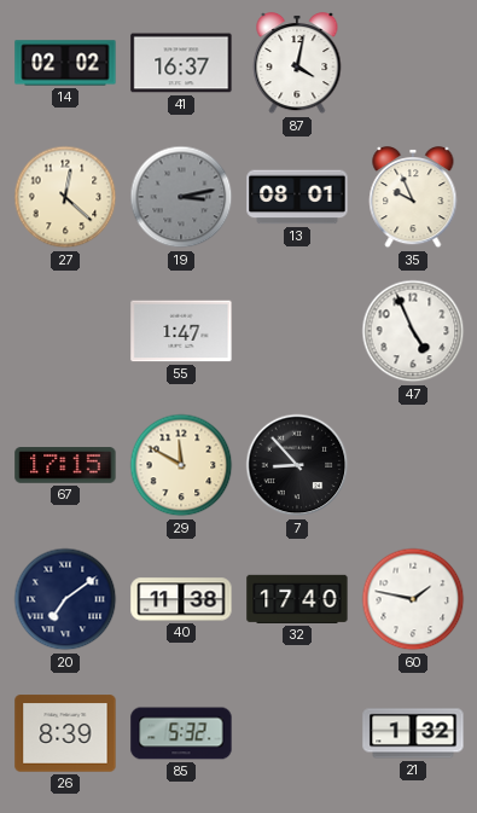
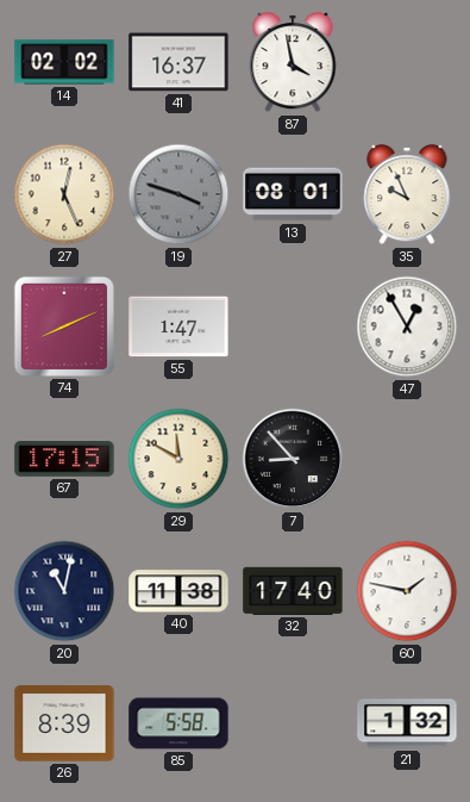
87: 4:02 -> 3:58
27: 12:22 -> 12:26
19: 3:13 -> 3:48
74: none -> 8:11
47: 4:56 -> 12:55
20: 7:09 -> 11:02
85: 5:32 -> 5:58
